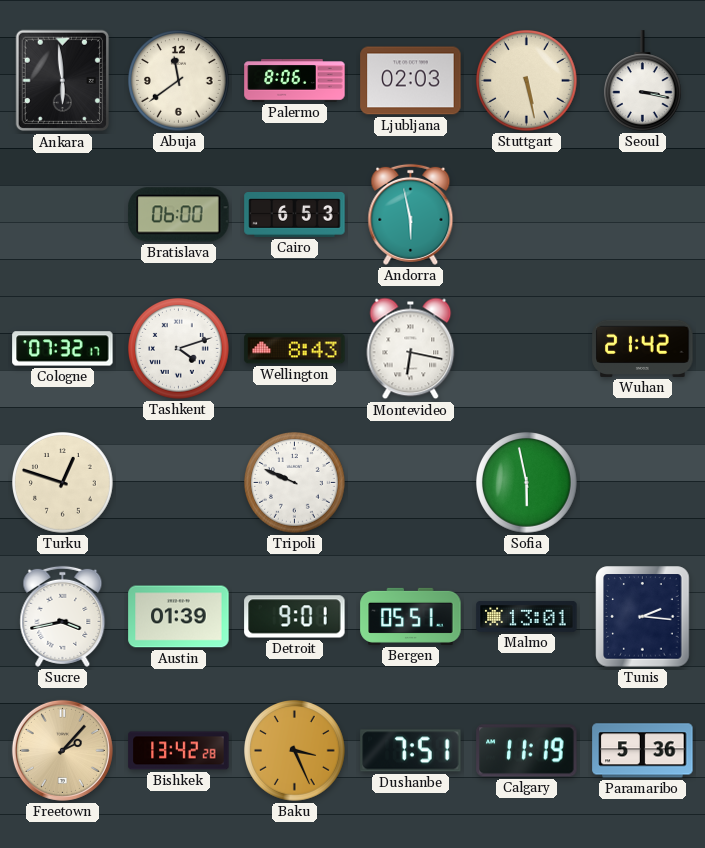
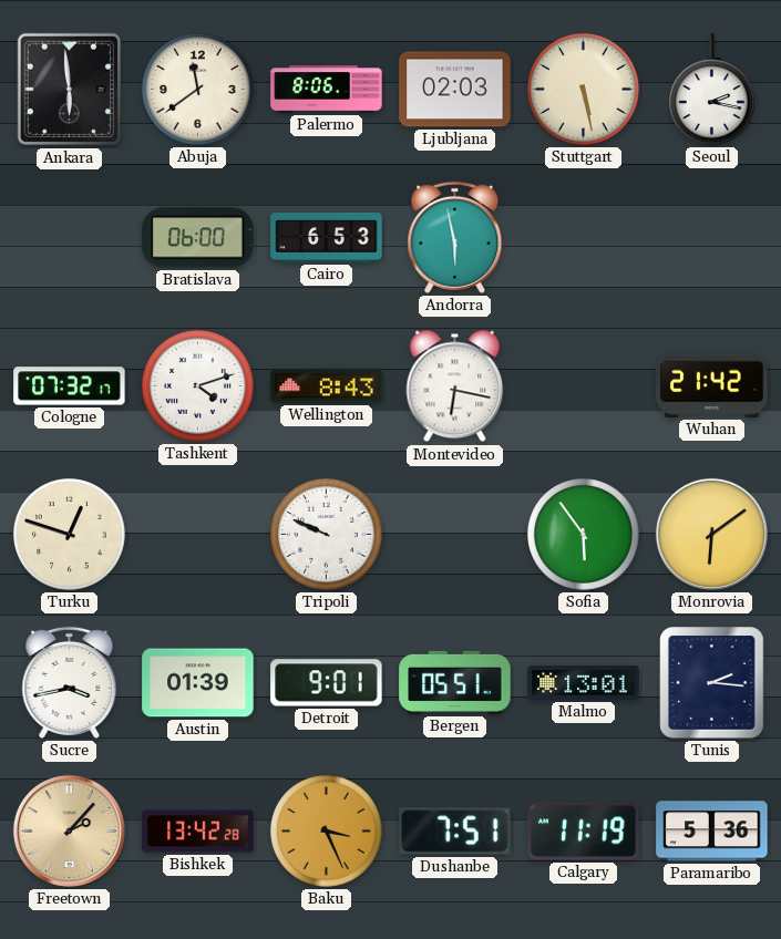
Seoul: 3:17 -> 2:17
Sofia: 5:58 -> 5:54
Monrovia: none -> 6:09
